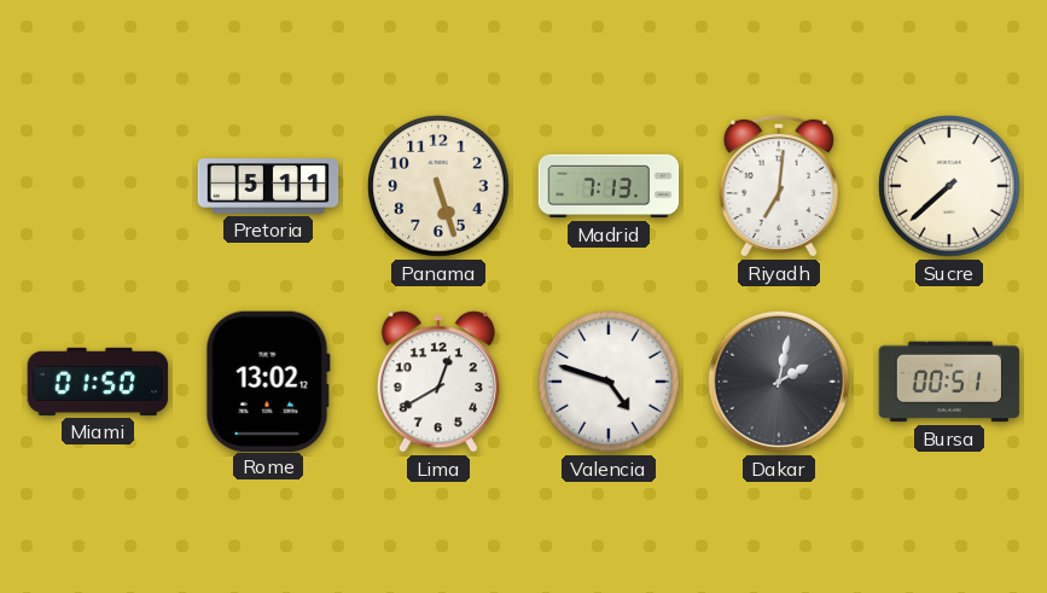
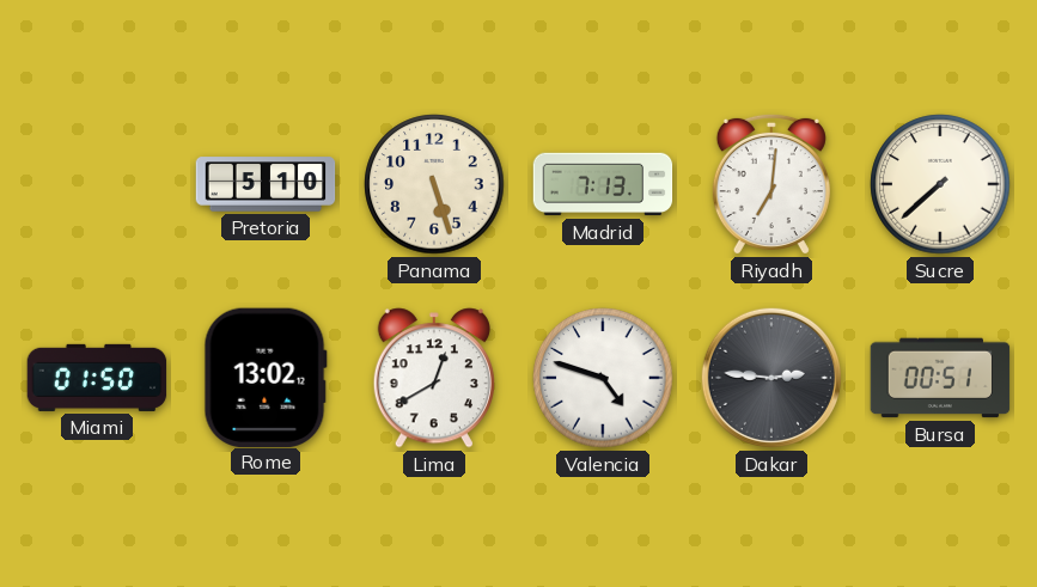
Pretoria: 5:11 -> 5:10
Dakar: 2:02 -> 2:46
